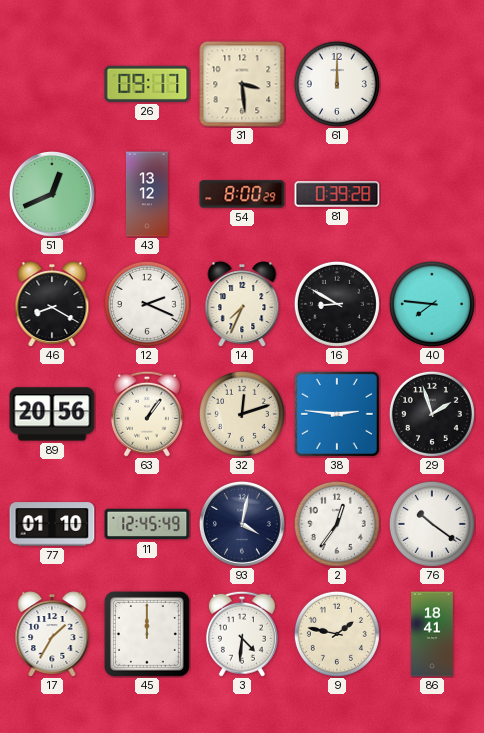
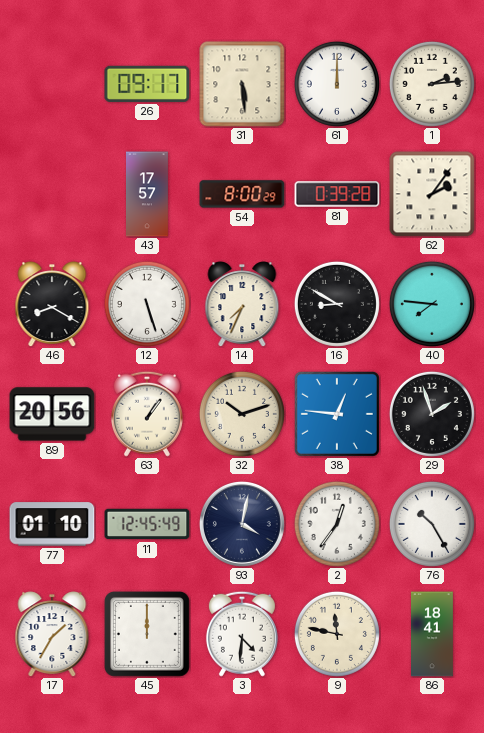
31: 3:29 -> 5:29
1: none -> 2:14
51: 12:41 -> none
43: 13:12 -> 17:57
62: none -> 2:06
12: 2:19 -> 5:27
32: 12:12 -> 10:12
38: 2:46 -> 12:46
76: 10:21 -> 10:25
9: 1:47 -> 11:47
